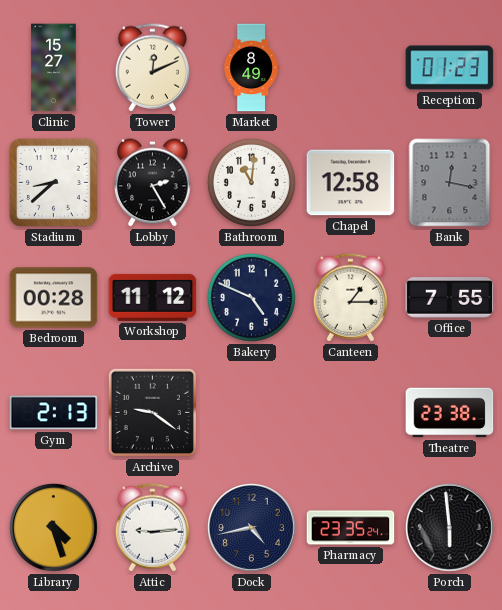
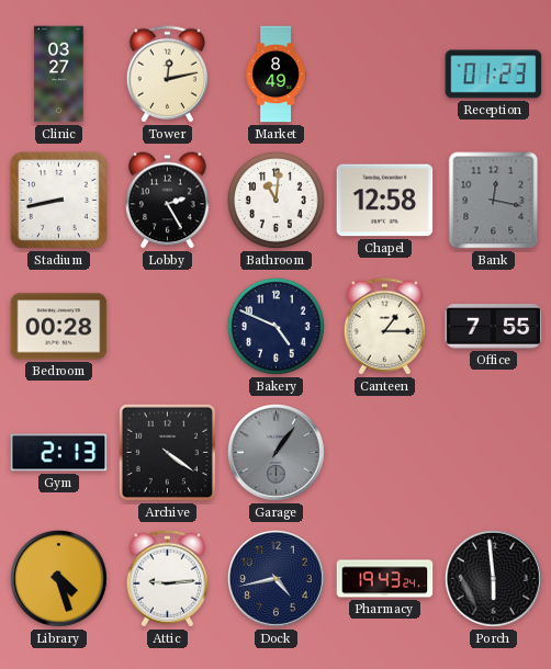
Clinic: 15:27 -> 03:27
Tower: 12:11 -> 12:13
Stadium: 8:38 -> 8:43
Workshop: 11:12 -> none
Archive: 9:21 -> 4:21
Garage: none -> 1:06
Theatre: 23:38 -> none
Pharmacy: 23:35 -> 19:43
